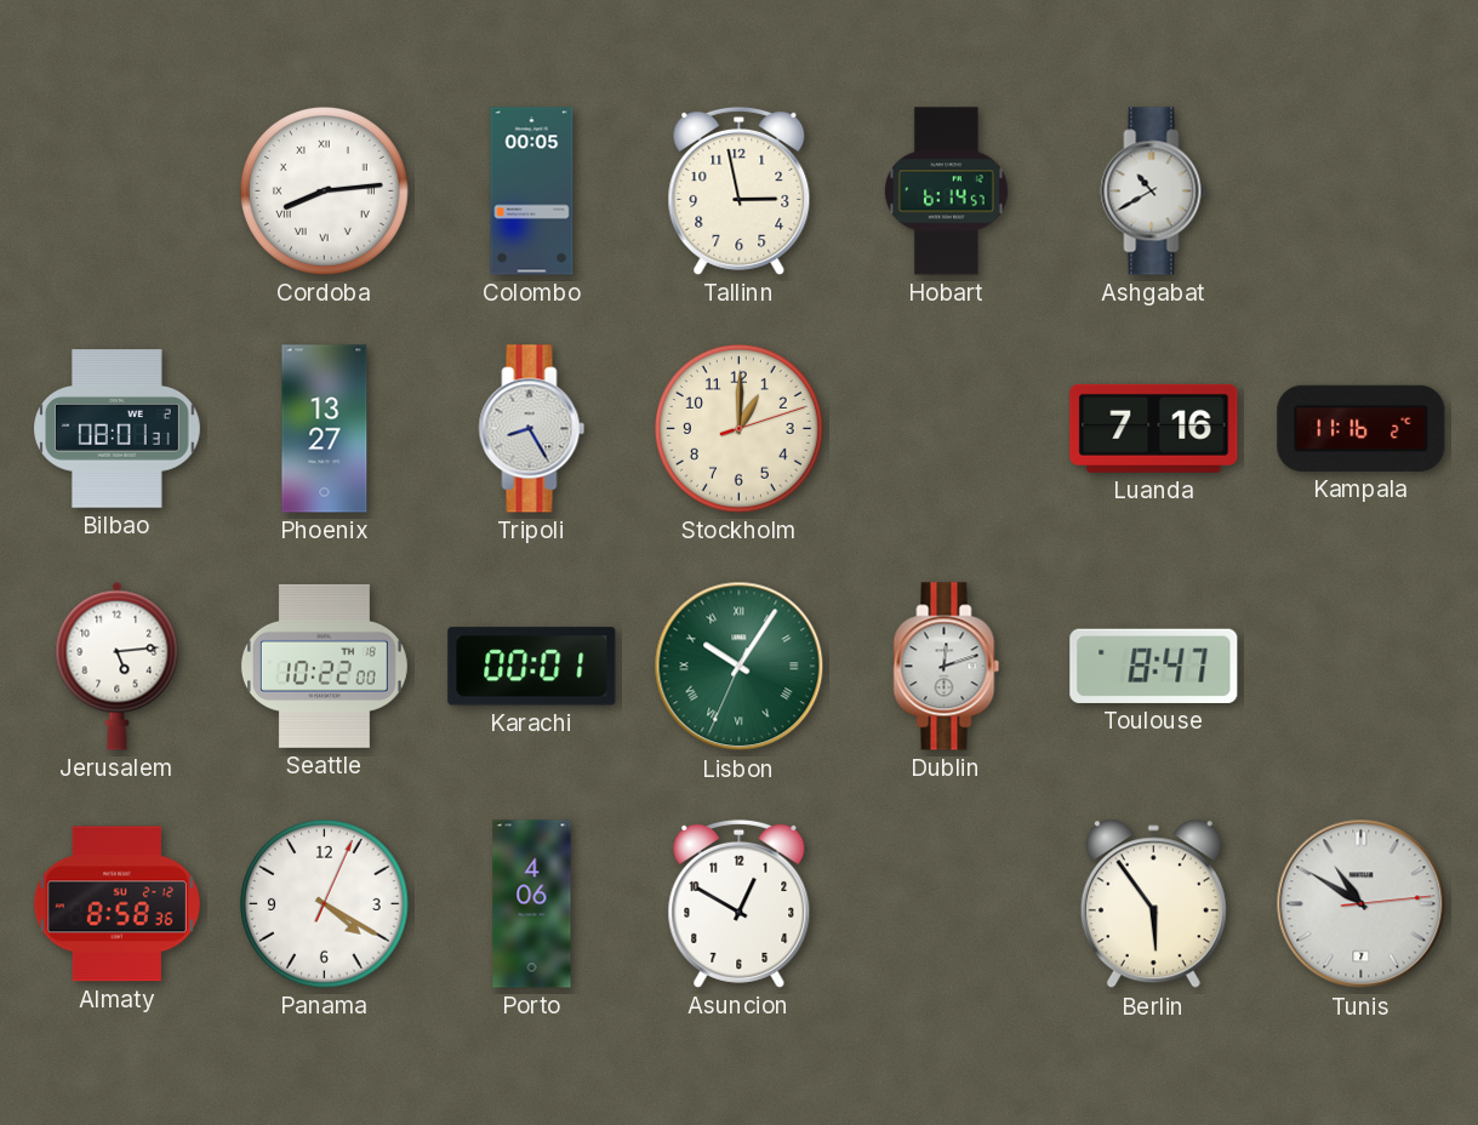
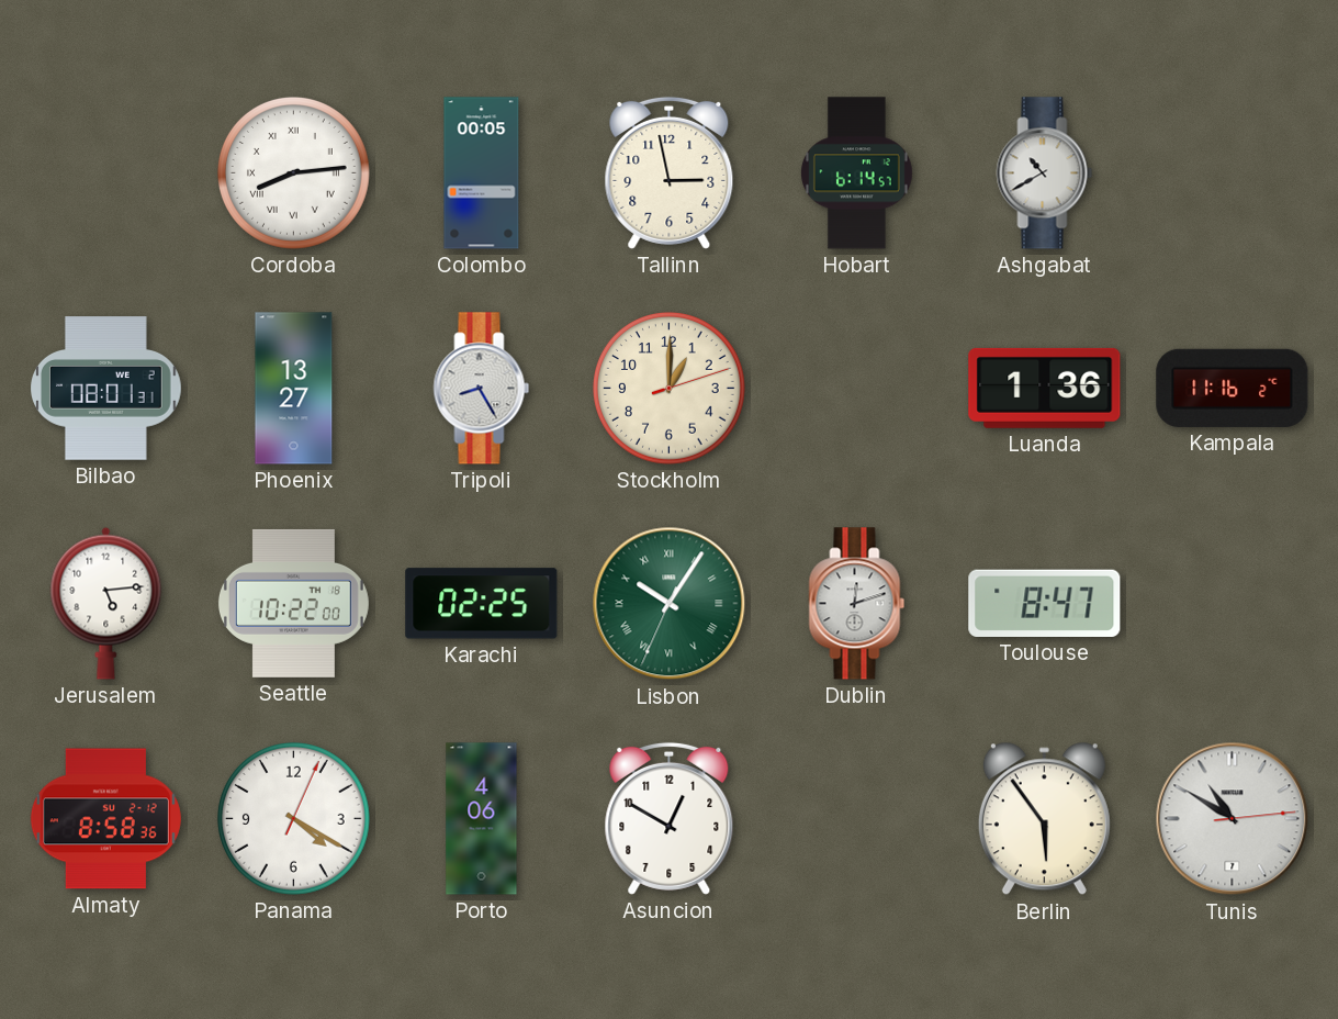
Luanda: 7:16 -> 1:36
Karachi: 00:01 -> 02:25
